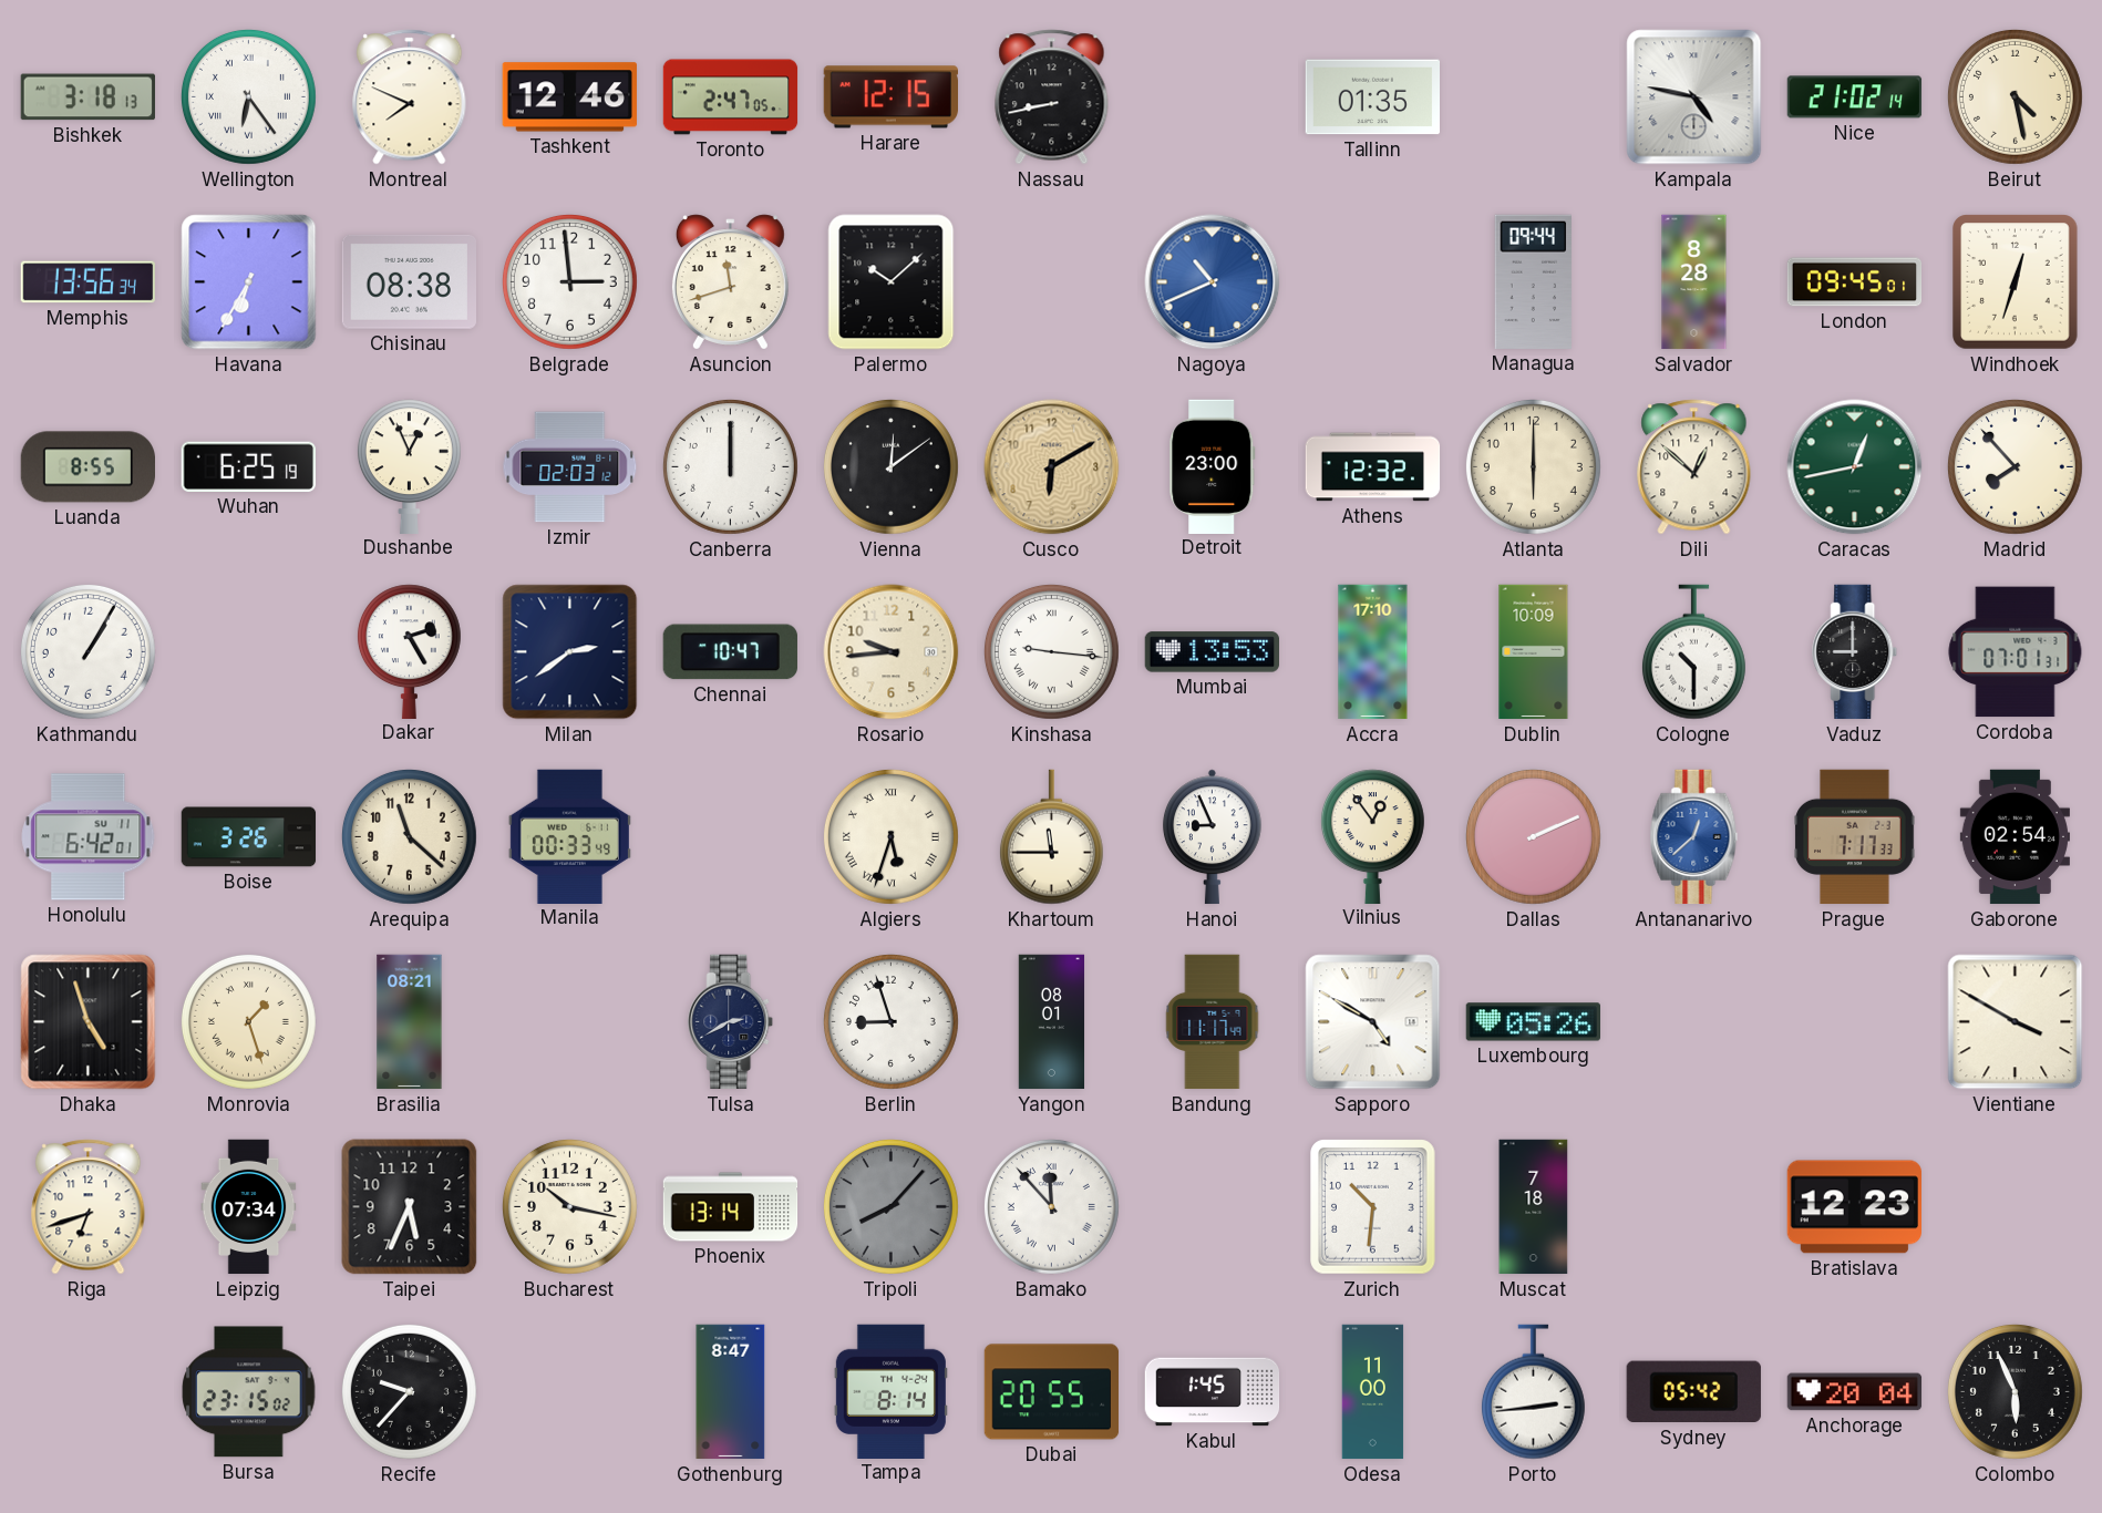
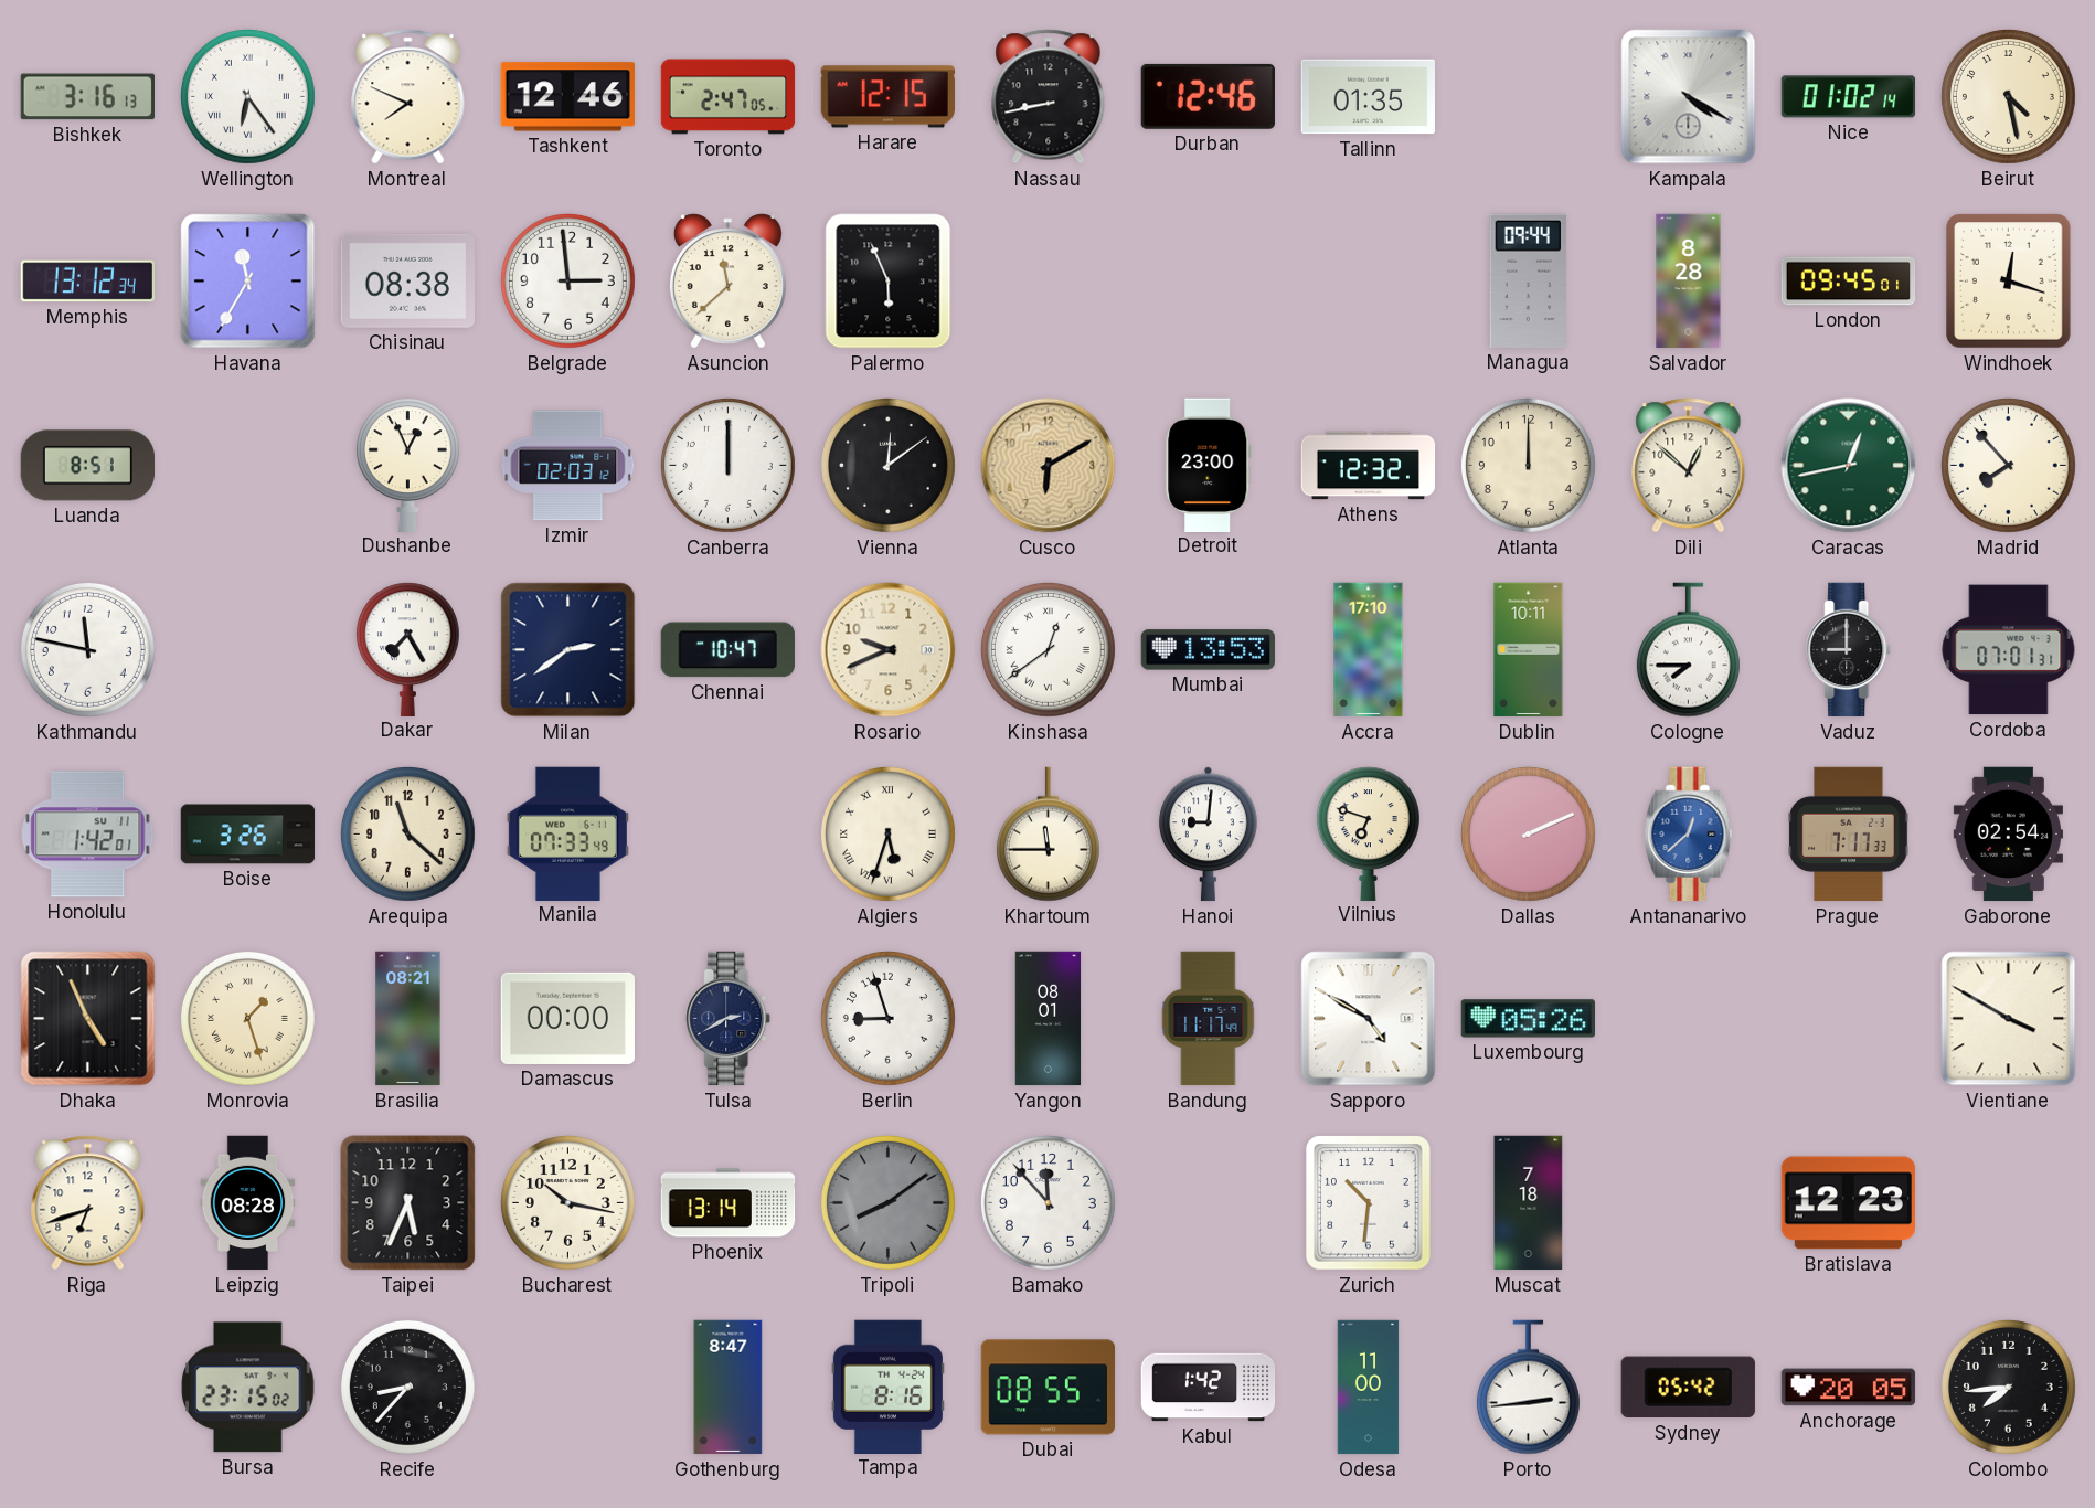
Bishkek: 3:18 -> 3:16
Durban: none -> 12:46
Kampala: 4:47 -> 4:20
Nice: 21:02 -> 01:02
Memphis: 13:56 -> 13:12
Havana: 6:35 -> 11:35
Asuncion: 11:42 -> 11:38
Palermo: 10:08 -> 5:56
Nagoya: 10:41 -> none
Windhoek: 12:33 -> 12:18
Luanda: 8:55 -> 8:51
Wuhan: 6:25 -> none
Atlanta: 6:00 -> 12:00
Kathmandu: 1:05 -> 11:47
Dakar: 2:25 -> 7:25
Rosario: 9:44 -> 9:41
Kinshasa: 9:16 -> 12:39
Dublin: 10:09 -> 10:11
Cologne: 10:30 -> 7:45
Honolulu: 6:42 -> 1:42
Manila: 00:33 -> 07:33
Hanoi: 8:56 -> 9:01
Vilnius: 12:54 -> 6:48
Dhaka: 4:57 -> 4:56
Damascus: none -> 00:00
Leipzig: 07:34 -> 08:28
Tripoli: 8:07 -> 8:09
Bamako numerals: Roman -> Arabic
Recife: 9:37 -> 8:37
Tampa: 8:14 -> 8:16
Dubai: 20:55 -> 08:55
Kabul: 1:45 -> 1:42
Anchorage: 20:04 -> 20:05
Colombo: 5:56 -> 7:44
